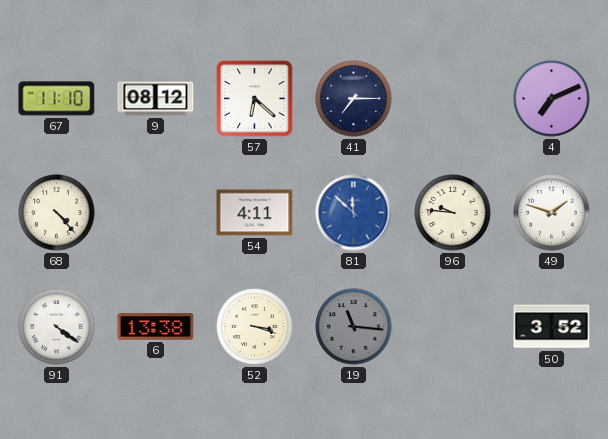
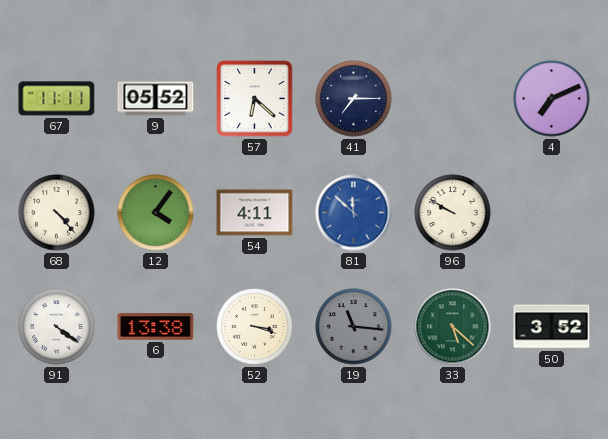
67: 11:10 -> 11:11
9: 08:12 -> 05:52
12: none -> 4:06
96: 9:46 -> 9:50
49: 1:48 -> none
33: none -> 5:22
